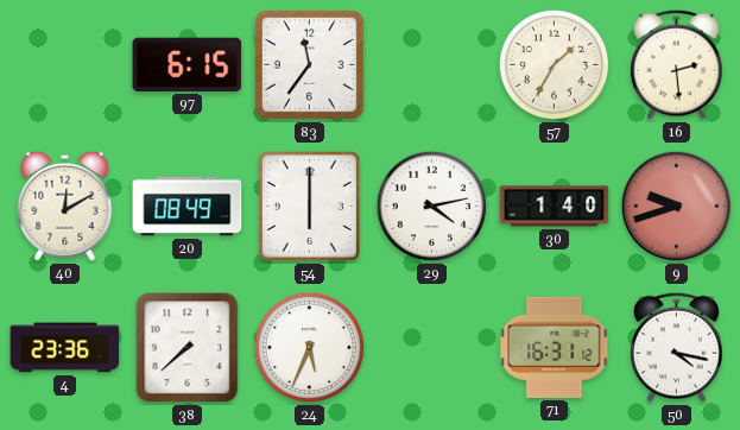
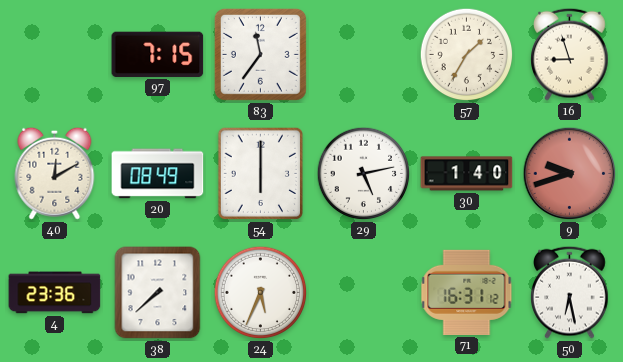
97: 6:15 -> 7:15
16: 2:29 -> 8:57
29: 4:13 -> 5:13
50: 4:17 -> 6:28
